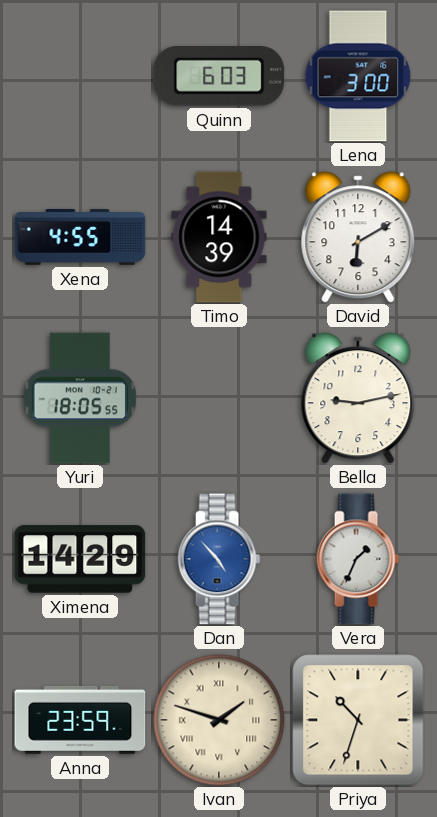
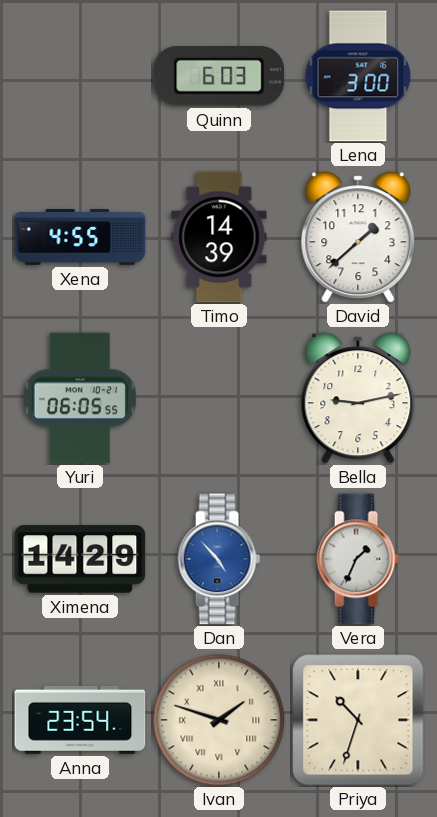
David: 6:10 -> 1:38
Yuri: 18:05 -> 06:05
Anna: 23:59 -> 23:54
